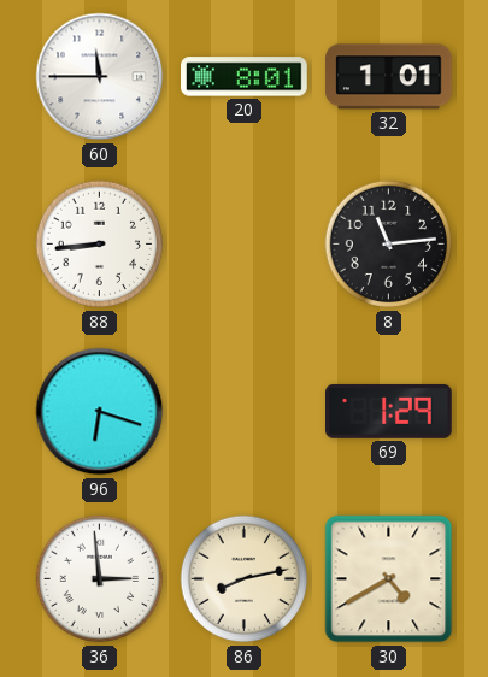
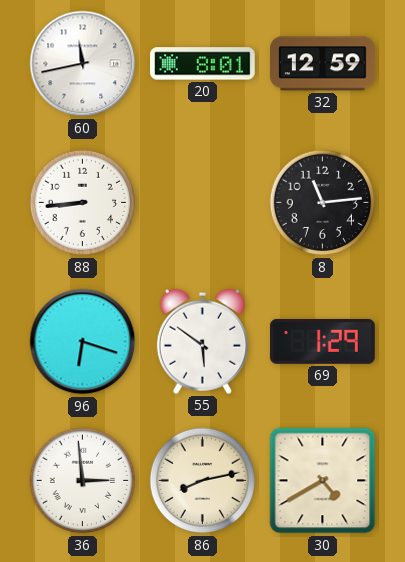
60: 11:45 -> 11:43
32: 1:01 -> 12:59
55: none -> 5:51
